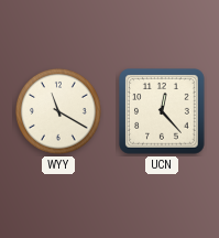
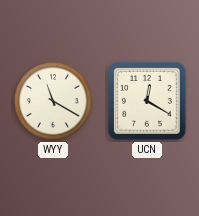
UCN: 12:23 -> 12:20
